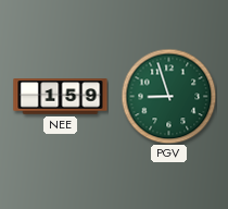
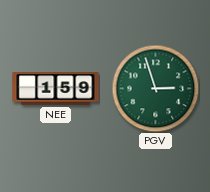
PGV: 8:57 -> 2:57
